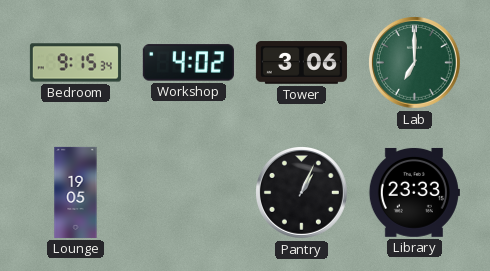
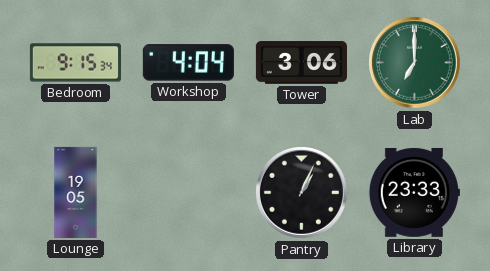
Workshop: 4:02 -> 4:04
